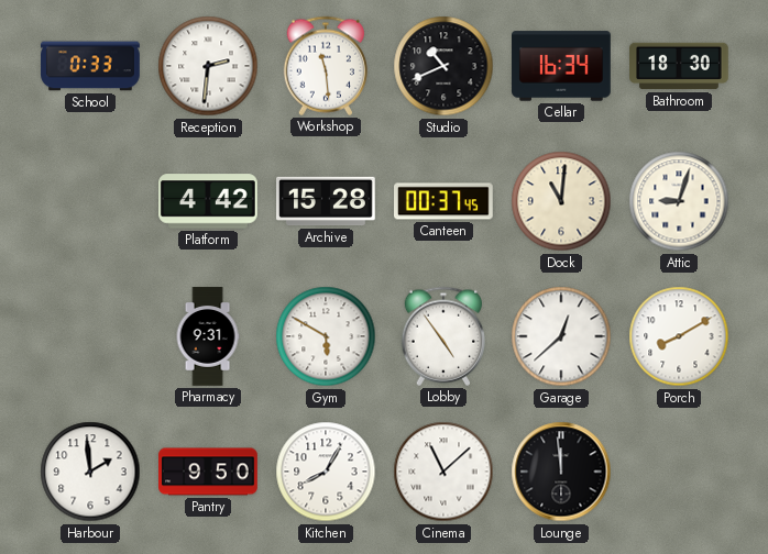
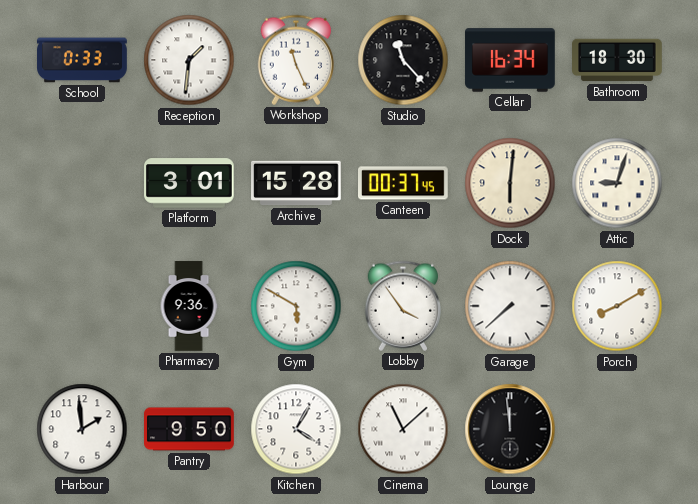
Reception: 2:31 -> 1:31
Workshop: 11:29 -> 11:26
Studio: 10:41 -> 11:23
Platform: 4:42 -> 3:01
Dock: 11:01 -> 6:01
Pharmacy: 9:31 -> 9:36
Lobby: 4:54 -> 3:54
Garage: 12:38 -> 7:38
Kitchen: 8:05 -> 4:05
